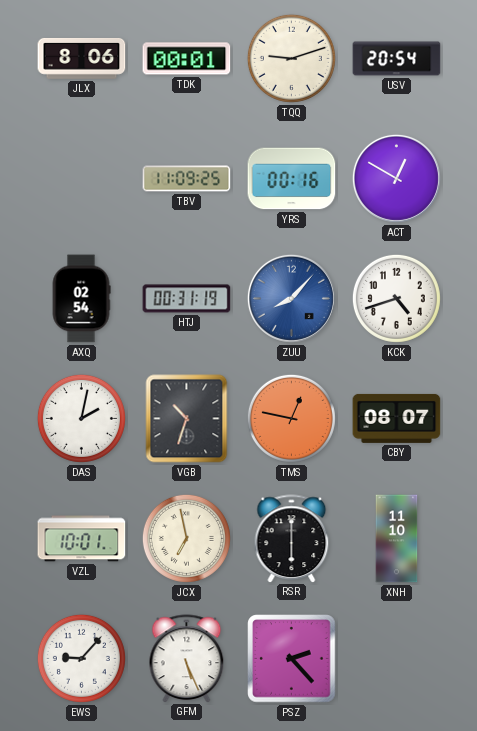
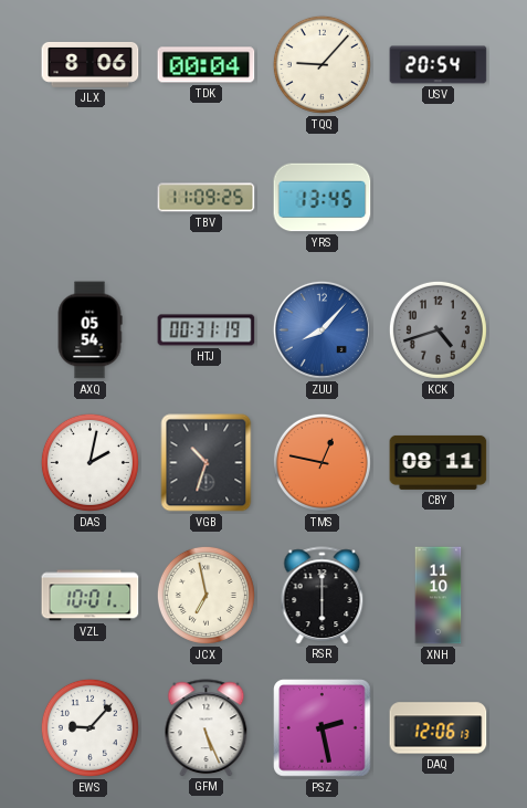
TDK: 00:01 -> 00:04
TQQ: 9:12 -> 9:07
YRS: 00:16 -> 13:45
ACT: 12:50 -> none
AXQ: 02:54 -> 05:54
KCK dial: white -> grey
CBY: 08:07 -> 08:11
PSZ: 2:23 -> 2:28
DAQ: none -> 12:06
